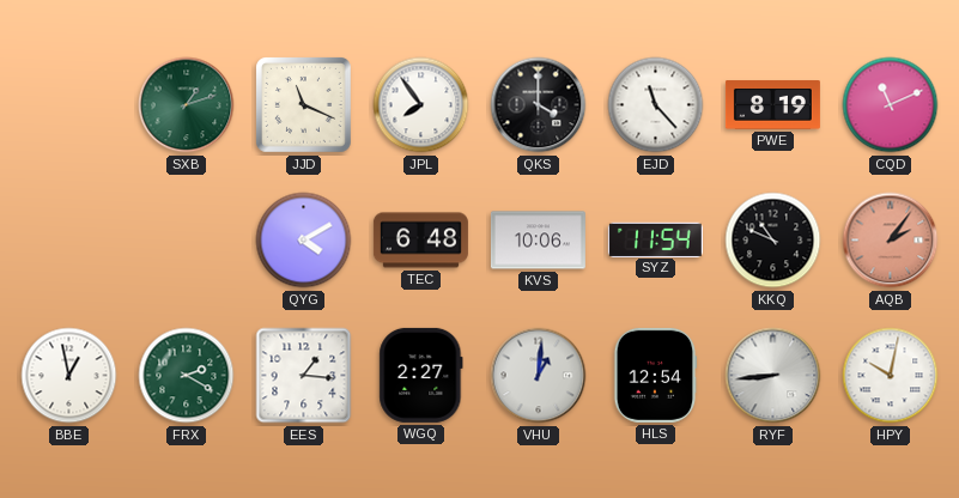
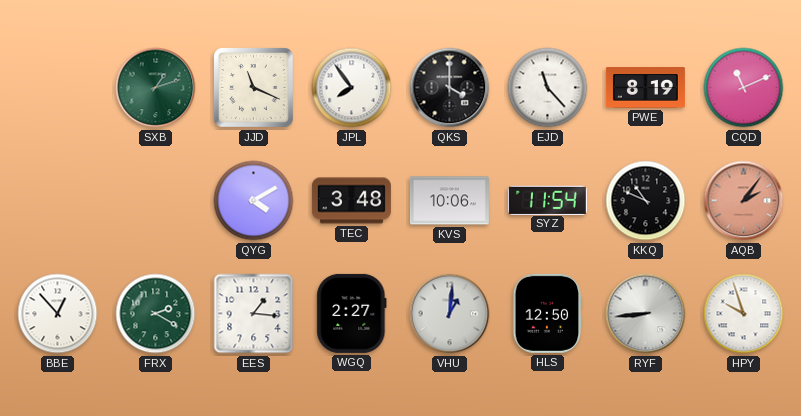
TEC: 6:48 -> 3:48
BBE: 12:58 -> 12:53
HLS: 12:54 -> 12:50
HPY: 10:02 -> 9:57
